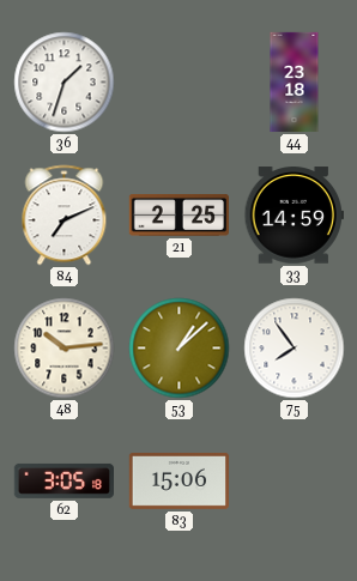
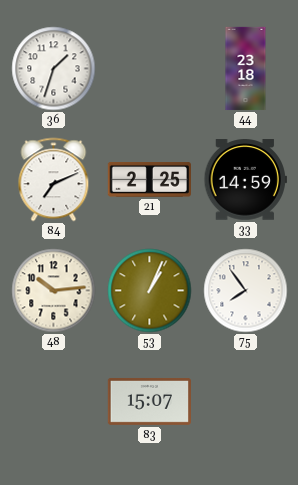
53: 1:08 -> 1:04
62: 3:05 -> none
83: 15:06 -> 15:07
